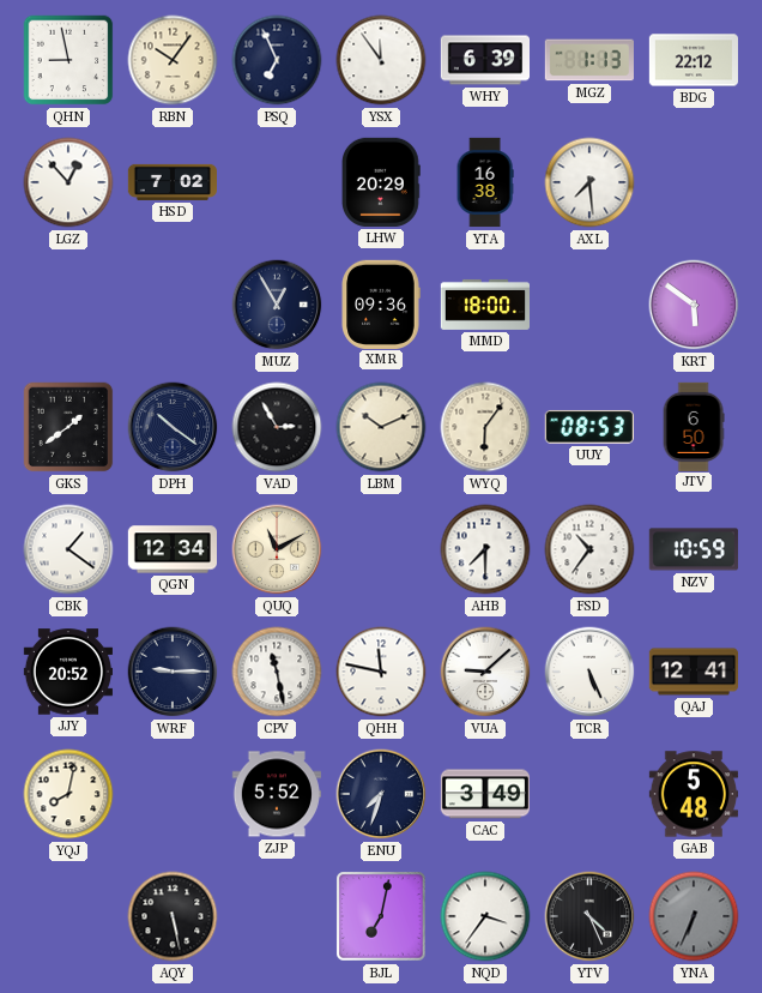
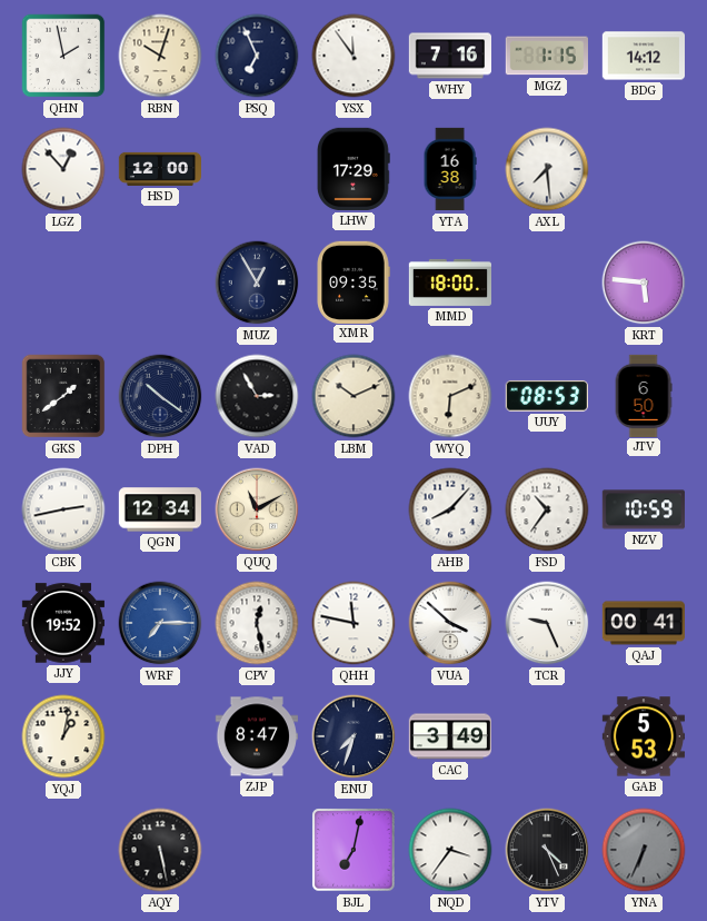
QHN: 8:58 -> 1:58
RBN: 10:06 -> 10:03
WHY: 6:39 -> 7:16
MGZ: 1:13 -> 1:15
BDG: 22:12 -> 14:12
HSD: 7:02 -> 12:00
LHW: 20:29 -> 17:29
XMR: 09:36 -> 09:35
KRT: 5:51 -> 5:46
WYQ: 6:06 -> 6:11
CBK: 1:21 -> 2:43
AHB: 7:30 -> 8:07
JJY: 20:52 -> 19:52
WRF: 9:15 -> 7:15
WRF dial: navy -> blue
CPV: 11:28 -> 12:28
VUA: 9:08 -> 3:52
TCR: 5:26 -> 9:26
QAJ: 12:41 -> 00:41
YQJ: 8:02 -> 1:02
ZJP: 5:52 -> 8:47
GAB: 5:48 -> 5:53
